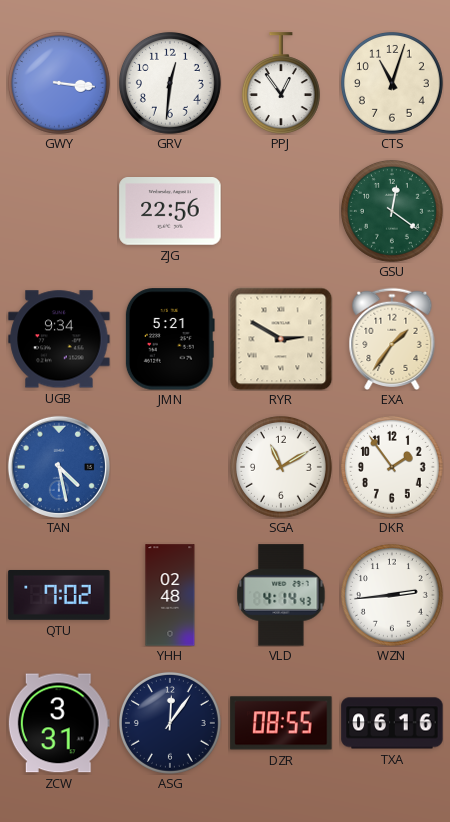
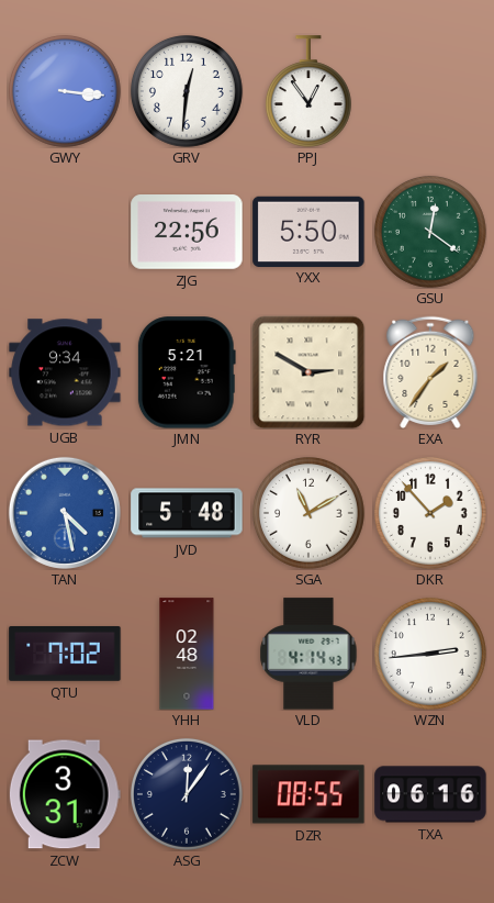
CTS: 11:03 -> none
YXX: none -> 5:50
JVD: none -> 5:48
DKR: 1:54 -> 1:53
